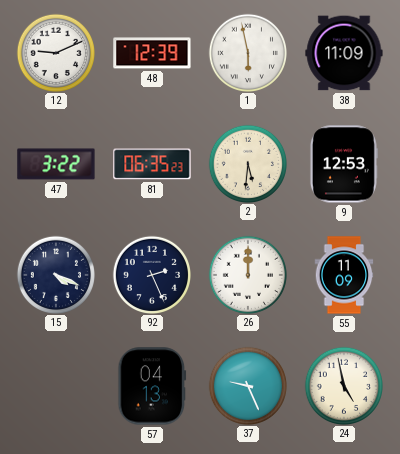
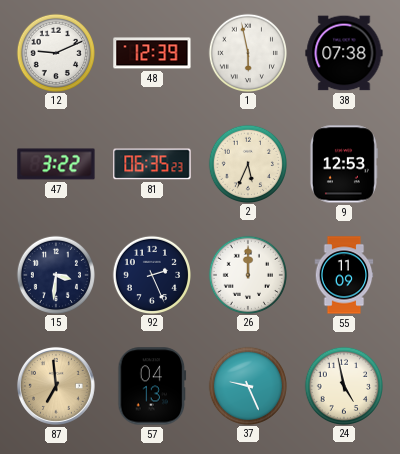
38: 11:09 -> 07:38
2: 5:31 -> 5:34
15: 4:19 -> 3:31
87: none -> 6:59
